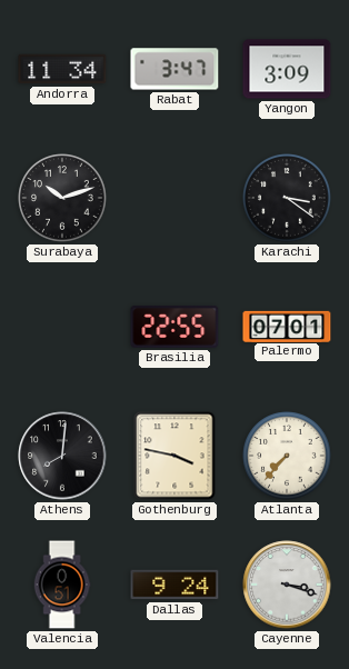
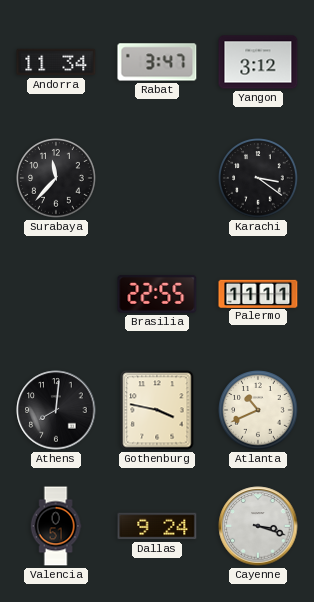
Yangon: 3:09 -> 3:12
Surabaya: 10:12 -> 11:37
Palermo: 07:01 -> 11:11
Atlanta: 7:37 -> 10:41
